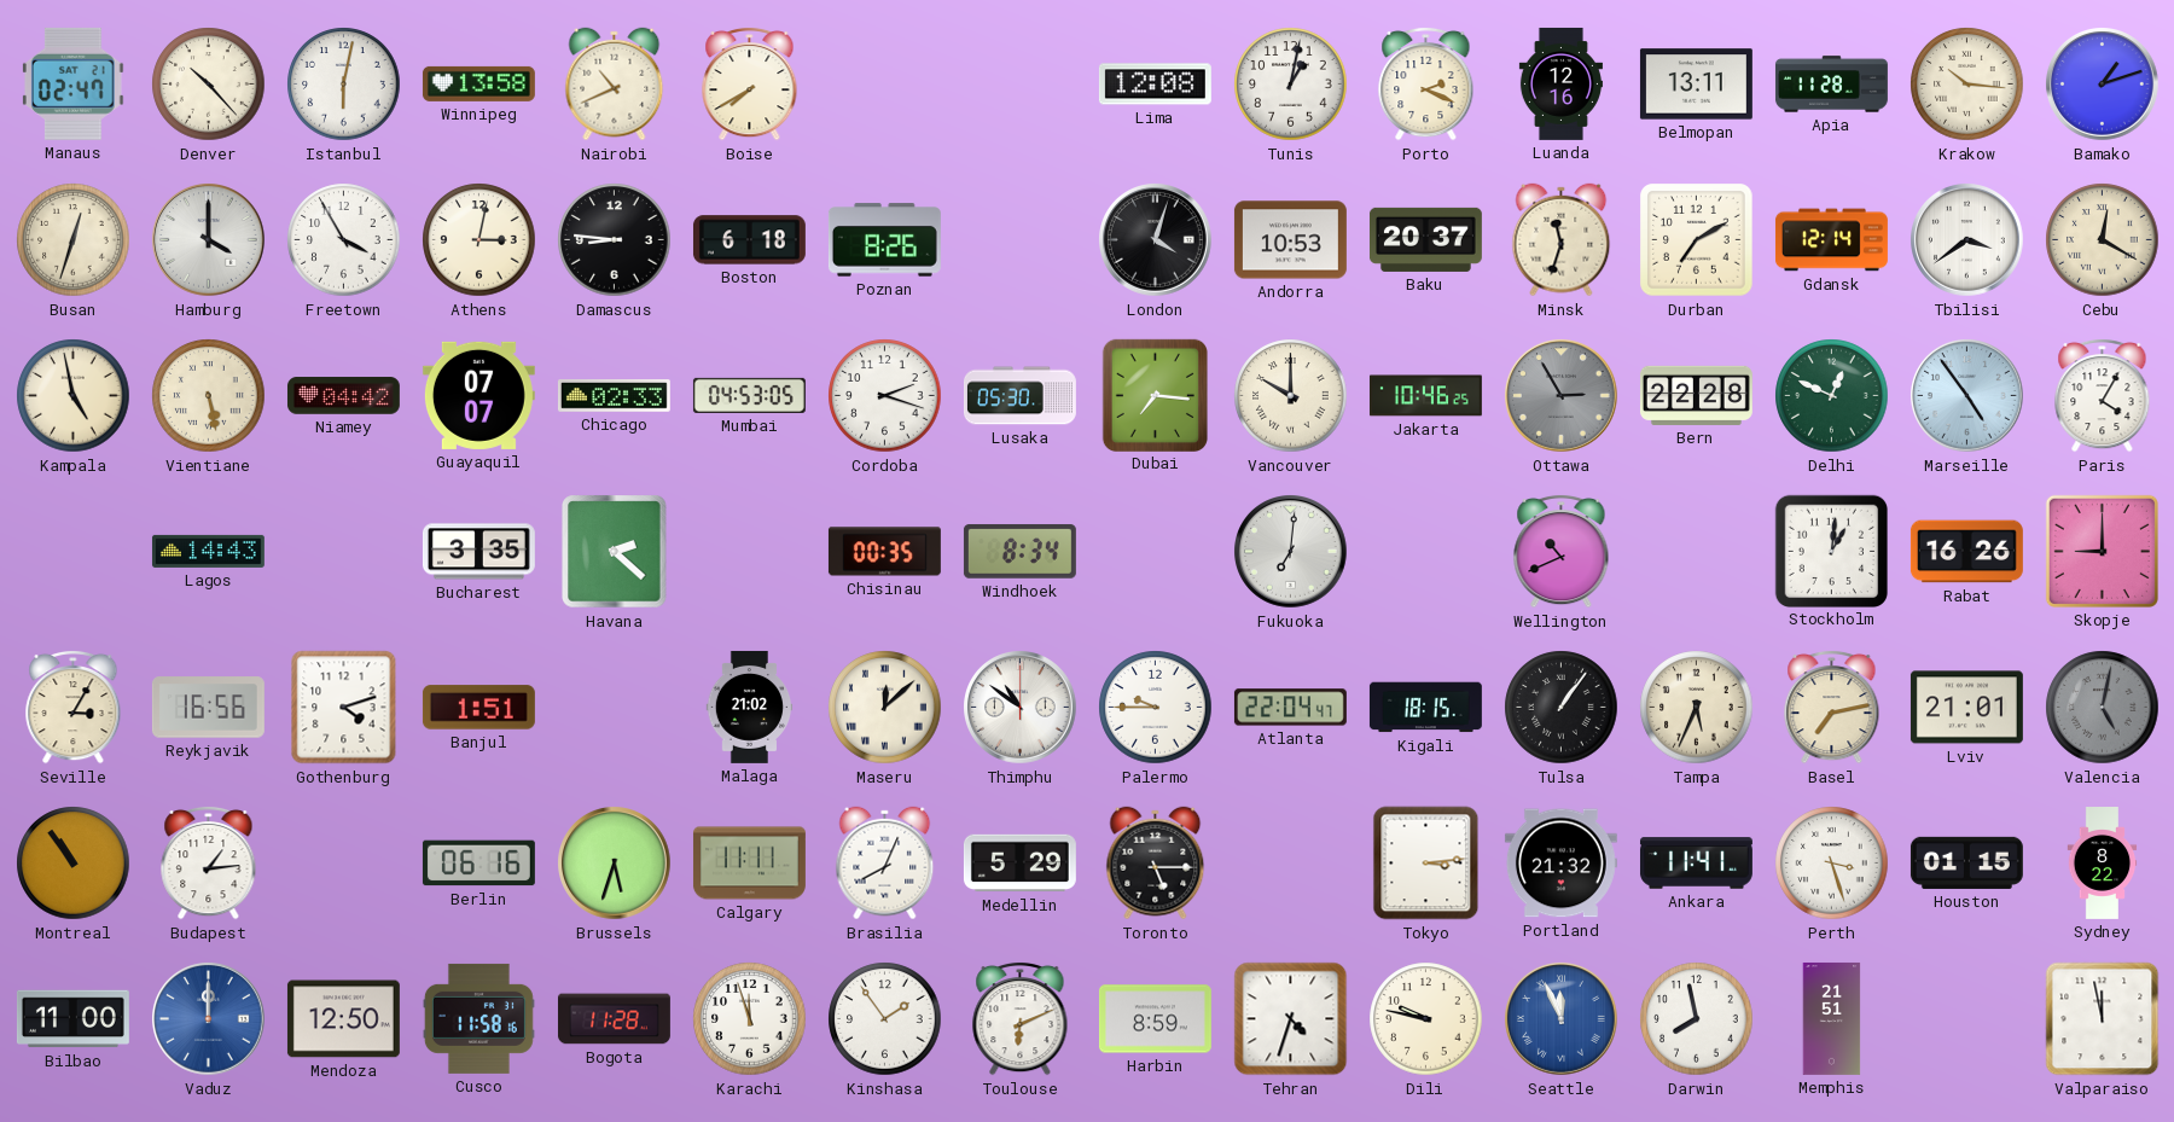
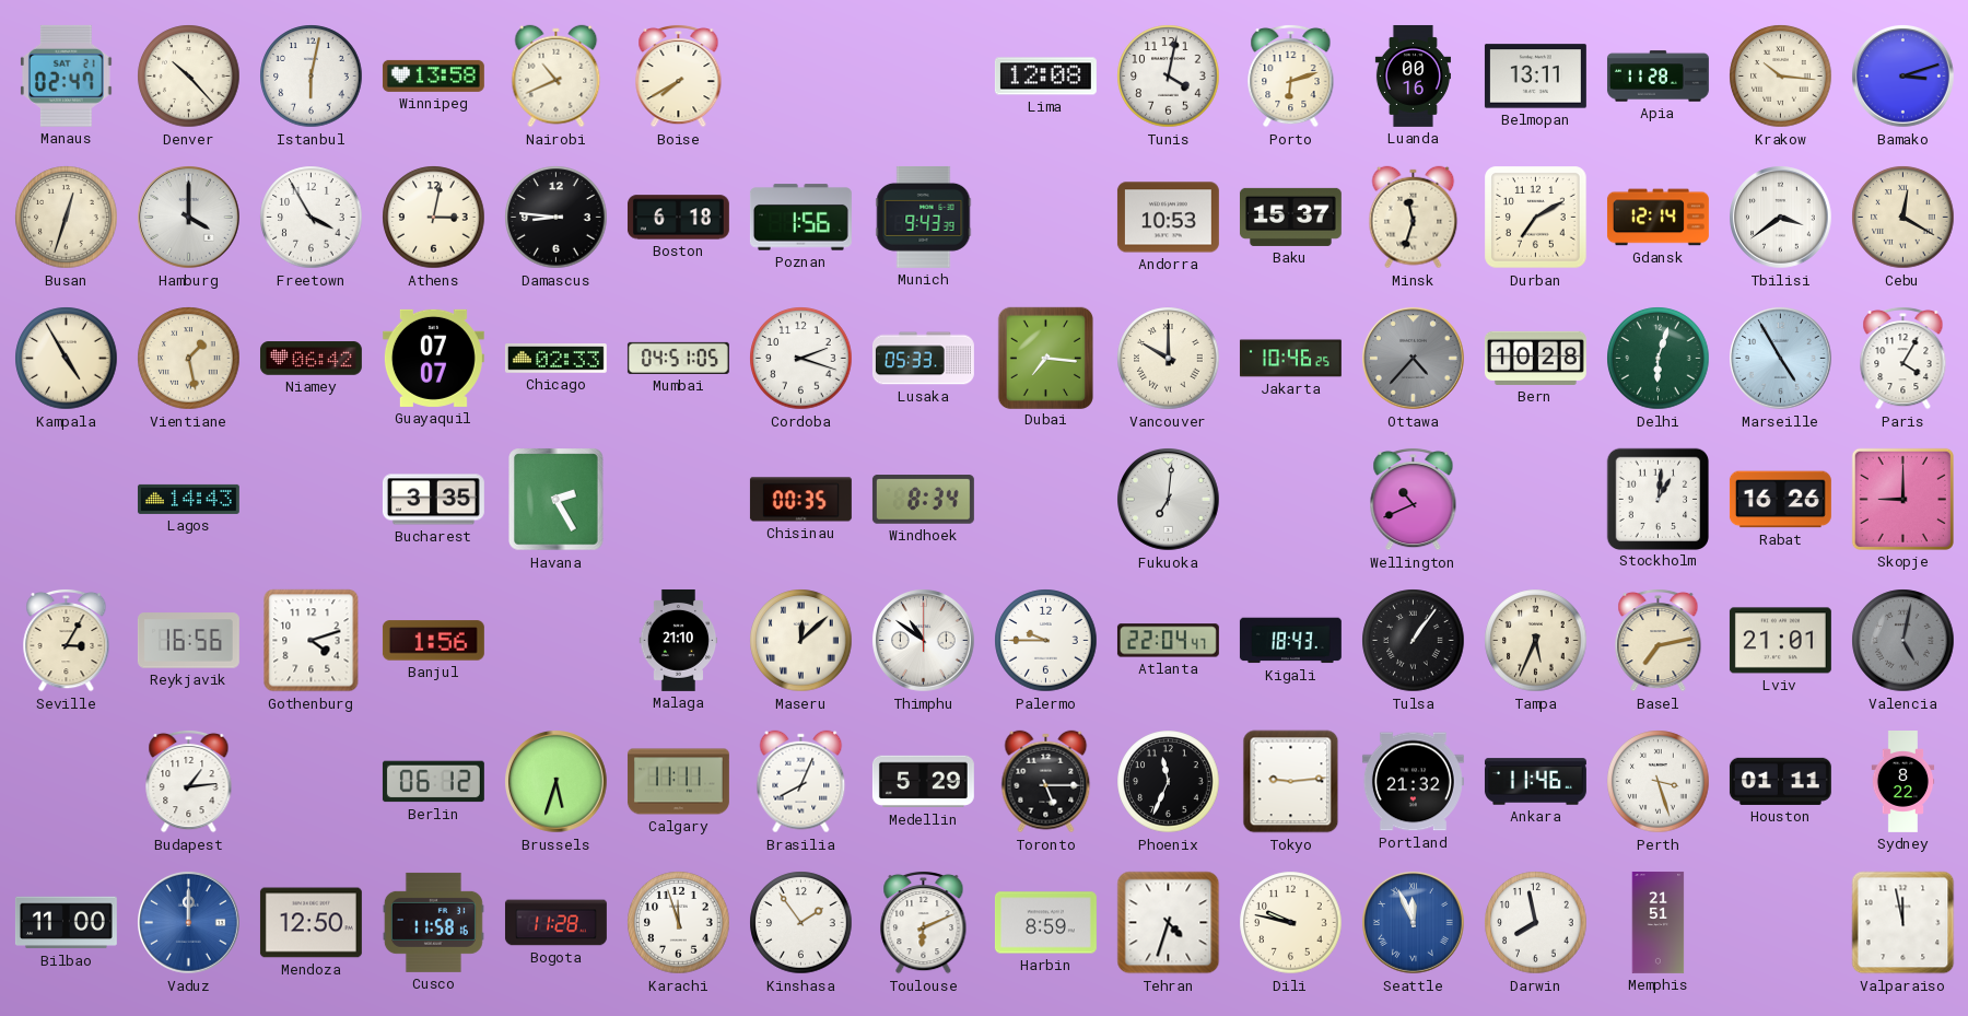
Tunis: 1:02 -> 4:02
Porto: 2:19 -> 6:12
Luanda: 12:16 -> 00:16
Bamako: 1:12 -> 3:12
Poznan: 8:26 -> 1:56
Munich: none -> 9:43
London: 4:03 -> none
Baku: 20:37 -> 15:37
Kampala: 4:58 -> 4:55
Vientiane: 5:28 -> 1:28
Niamey: 04:42 -> 06:42
Mumbai: 04:53 -> 04:51
Lusaka: 05:30 -> 05:33
Ottawa: 2:55 -> 4:37
Bern: 22:28 -> 10:28
Delhi: 12:49 -> 6:03
Marseille: 4:54 -> 4:55
Havana: 2:22 -> 2:25
Banjul: 1:51 -> 1:56
Malaga: 21:02 -> 21:10
Kigali: 18:15 -> 18:43
Montreal: 10:54 -> none
Berlin: 06:16 -> 06:12
Phoenix: none -> 11:34
Tokyo: 3:14 -> 9:14
Ankara: 11:41 -> 11:46
Houston: 01:15 -> 01:11
